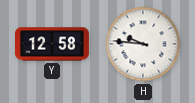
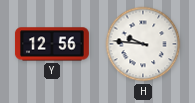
Y: 12:58 -> 12:56
